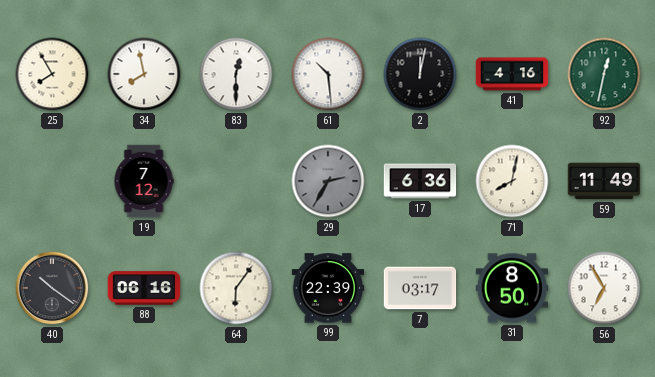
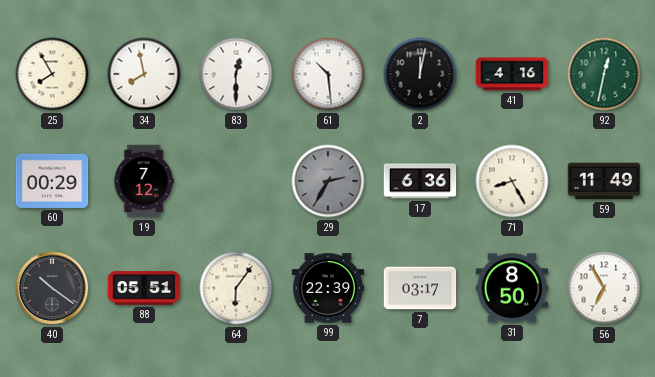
60: none -> 00:29
71: 8:02 -> 8:25
88: 06:16 -> 05:51
